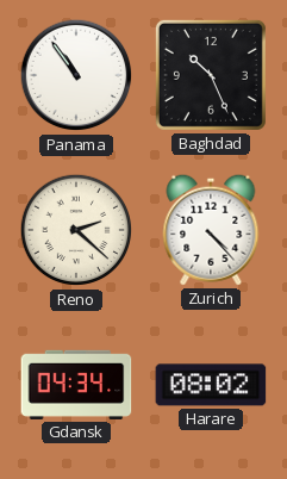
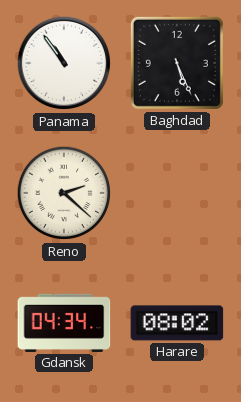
Baghdad: 10:26 -> 5:26
Zurich: 4:23 -> none
